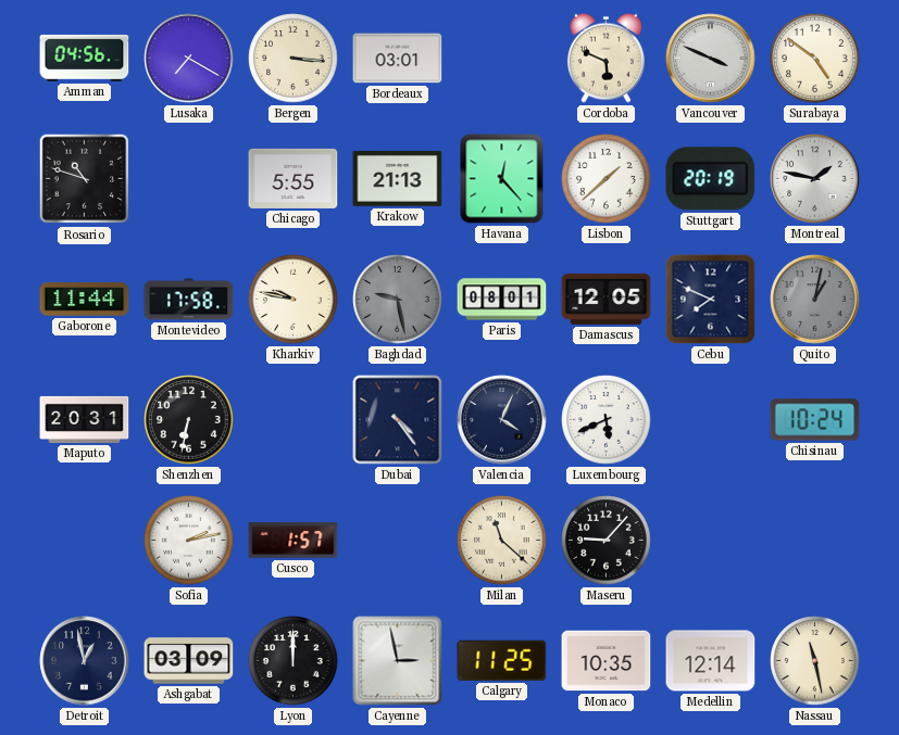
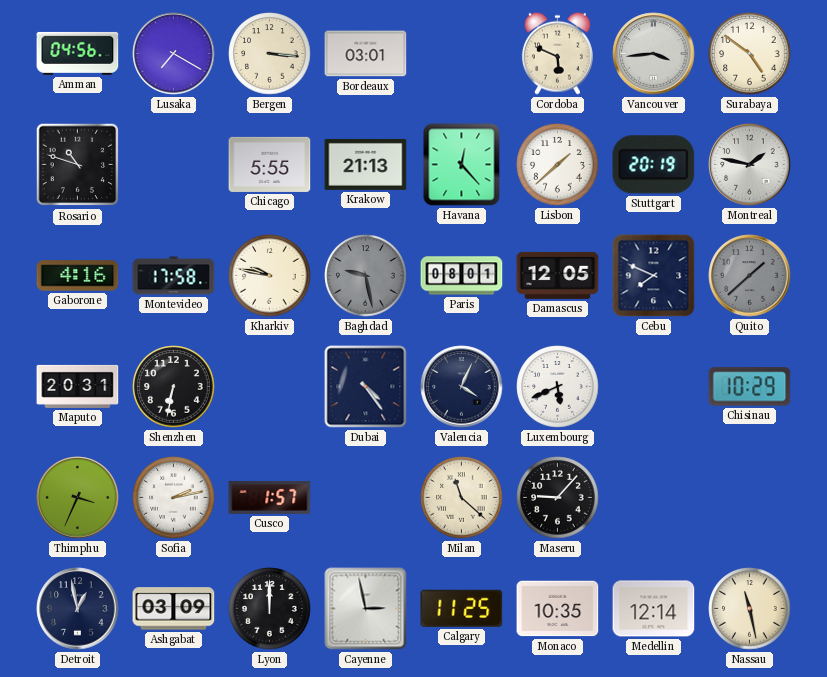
Vancouver: 3:49 -> 3:44
Gaborone: 11:44 -> 4:16
Quito: 1:02 -> 1:38
Chisinau: 10:24 -> 10:29
Thimphu: none -> 3:34
